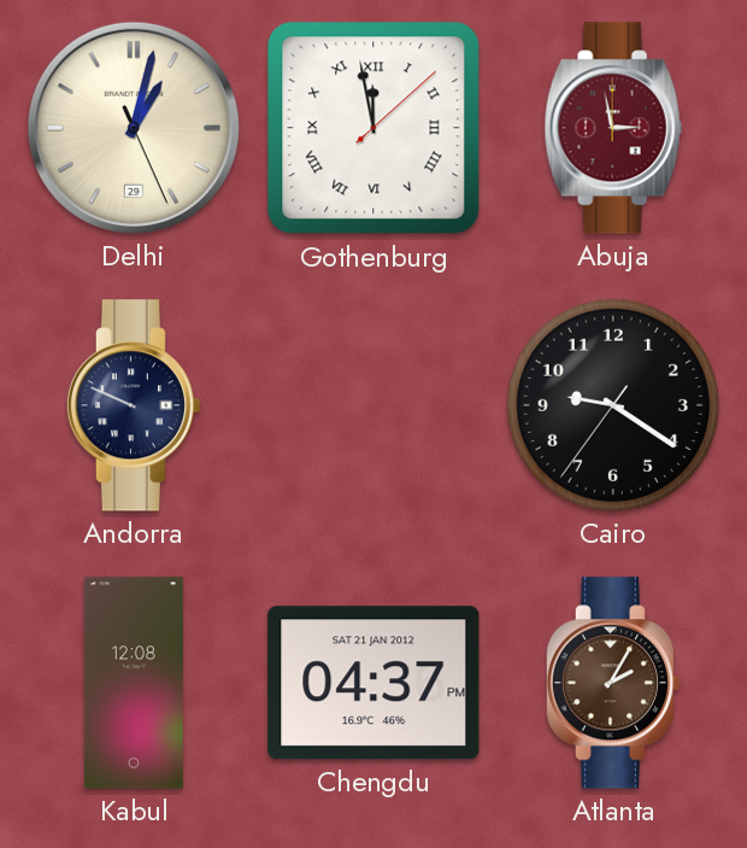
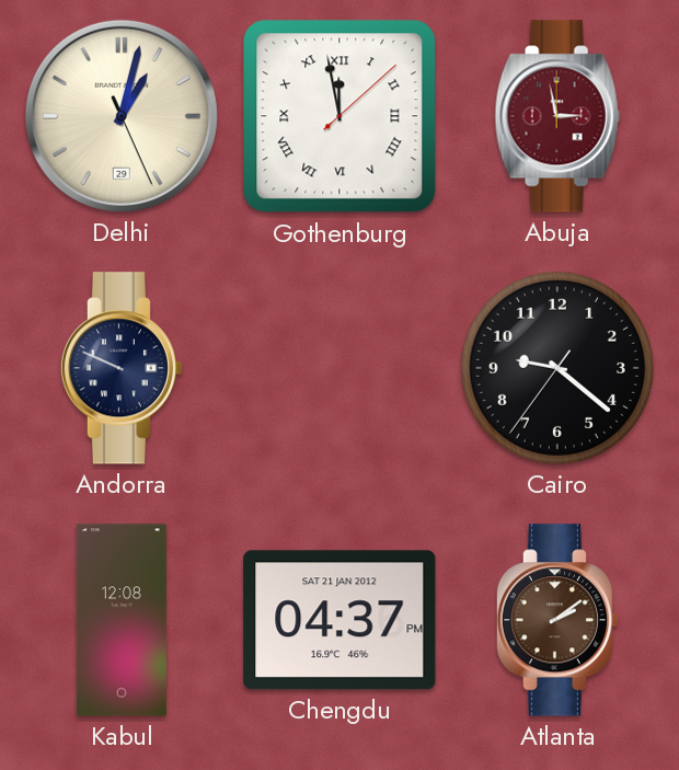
Cairo: 9:20 -> 9:21
Atlanta: 2:05 -> 2:09
